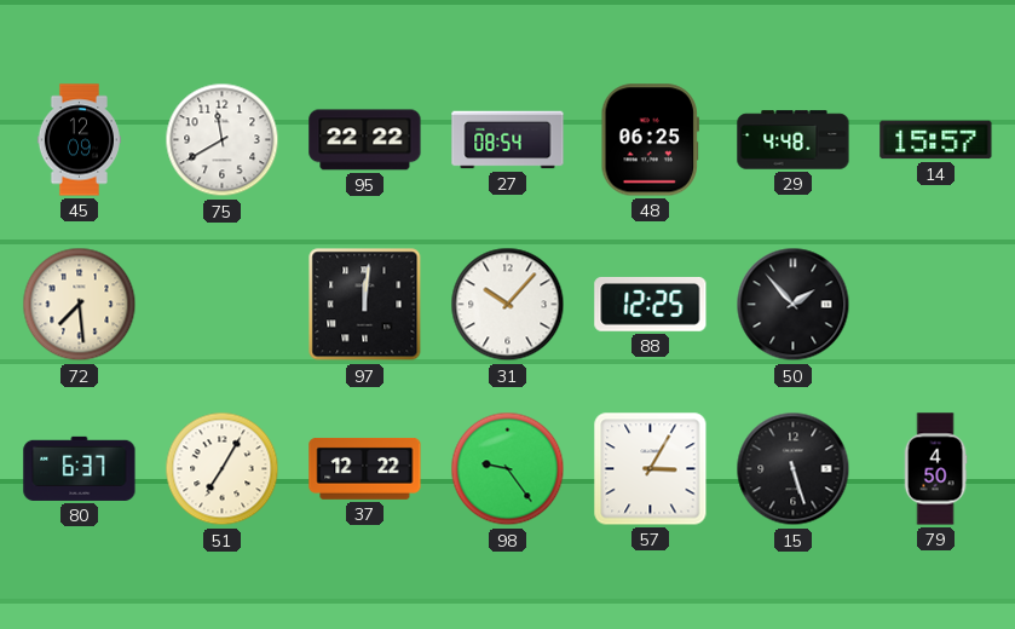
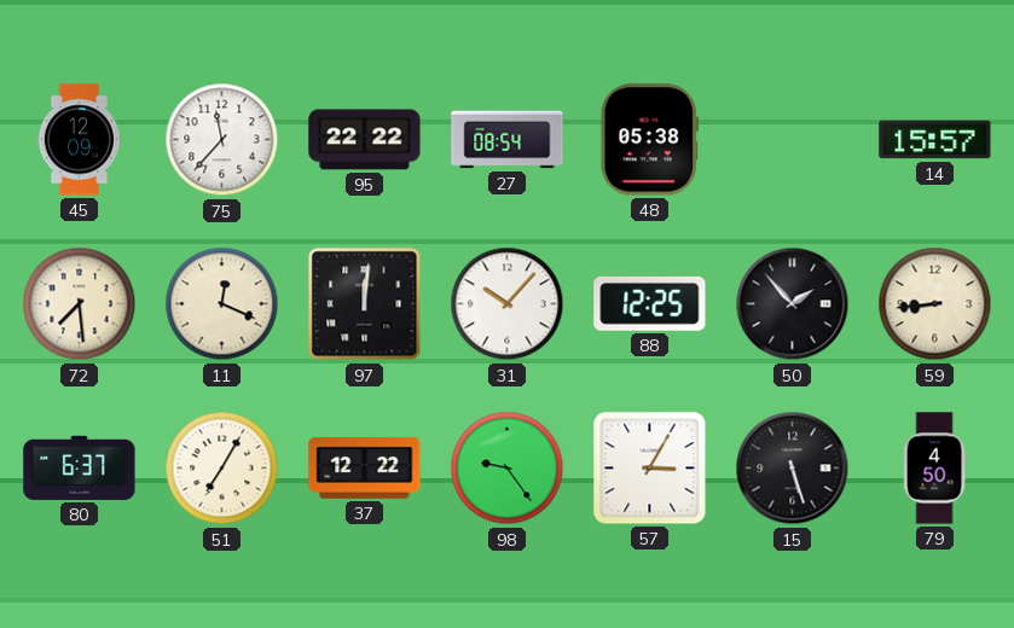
75: 11:40 -> 11:37
48: 06:25 -> 05:38
29: 4:48 -> none
11: none -> 12:19
59: none -> 8:44
